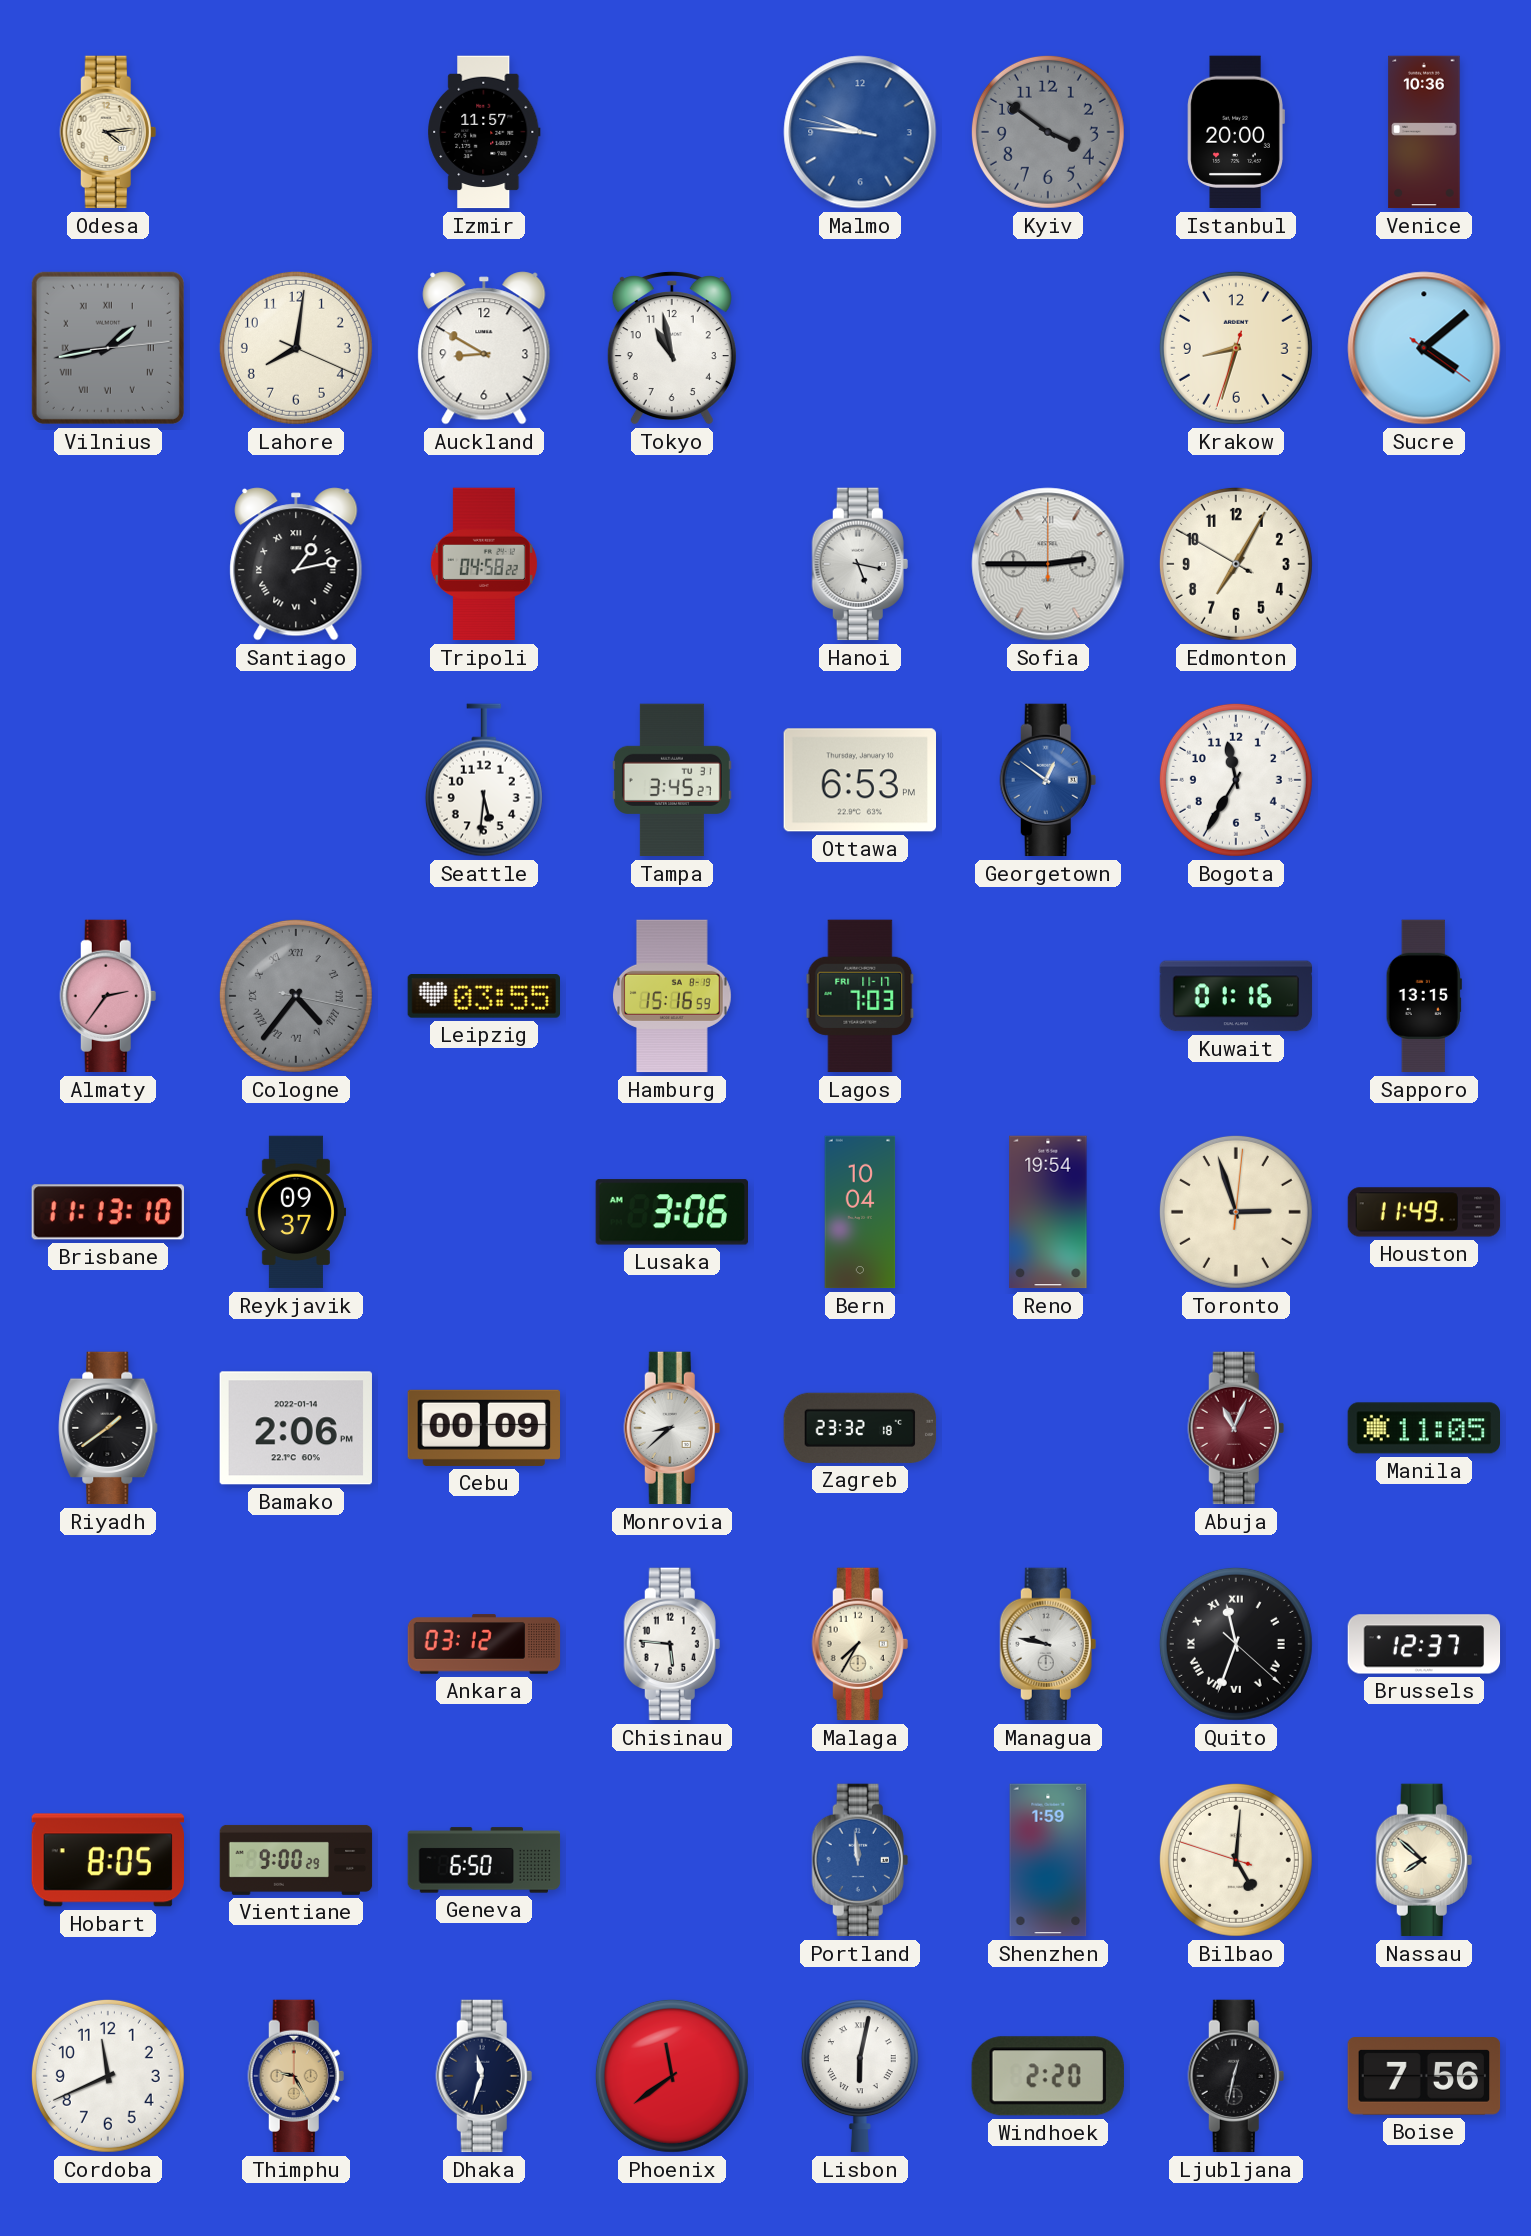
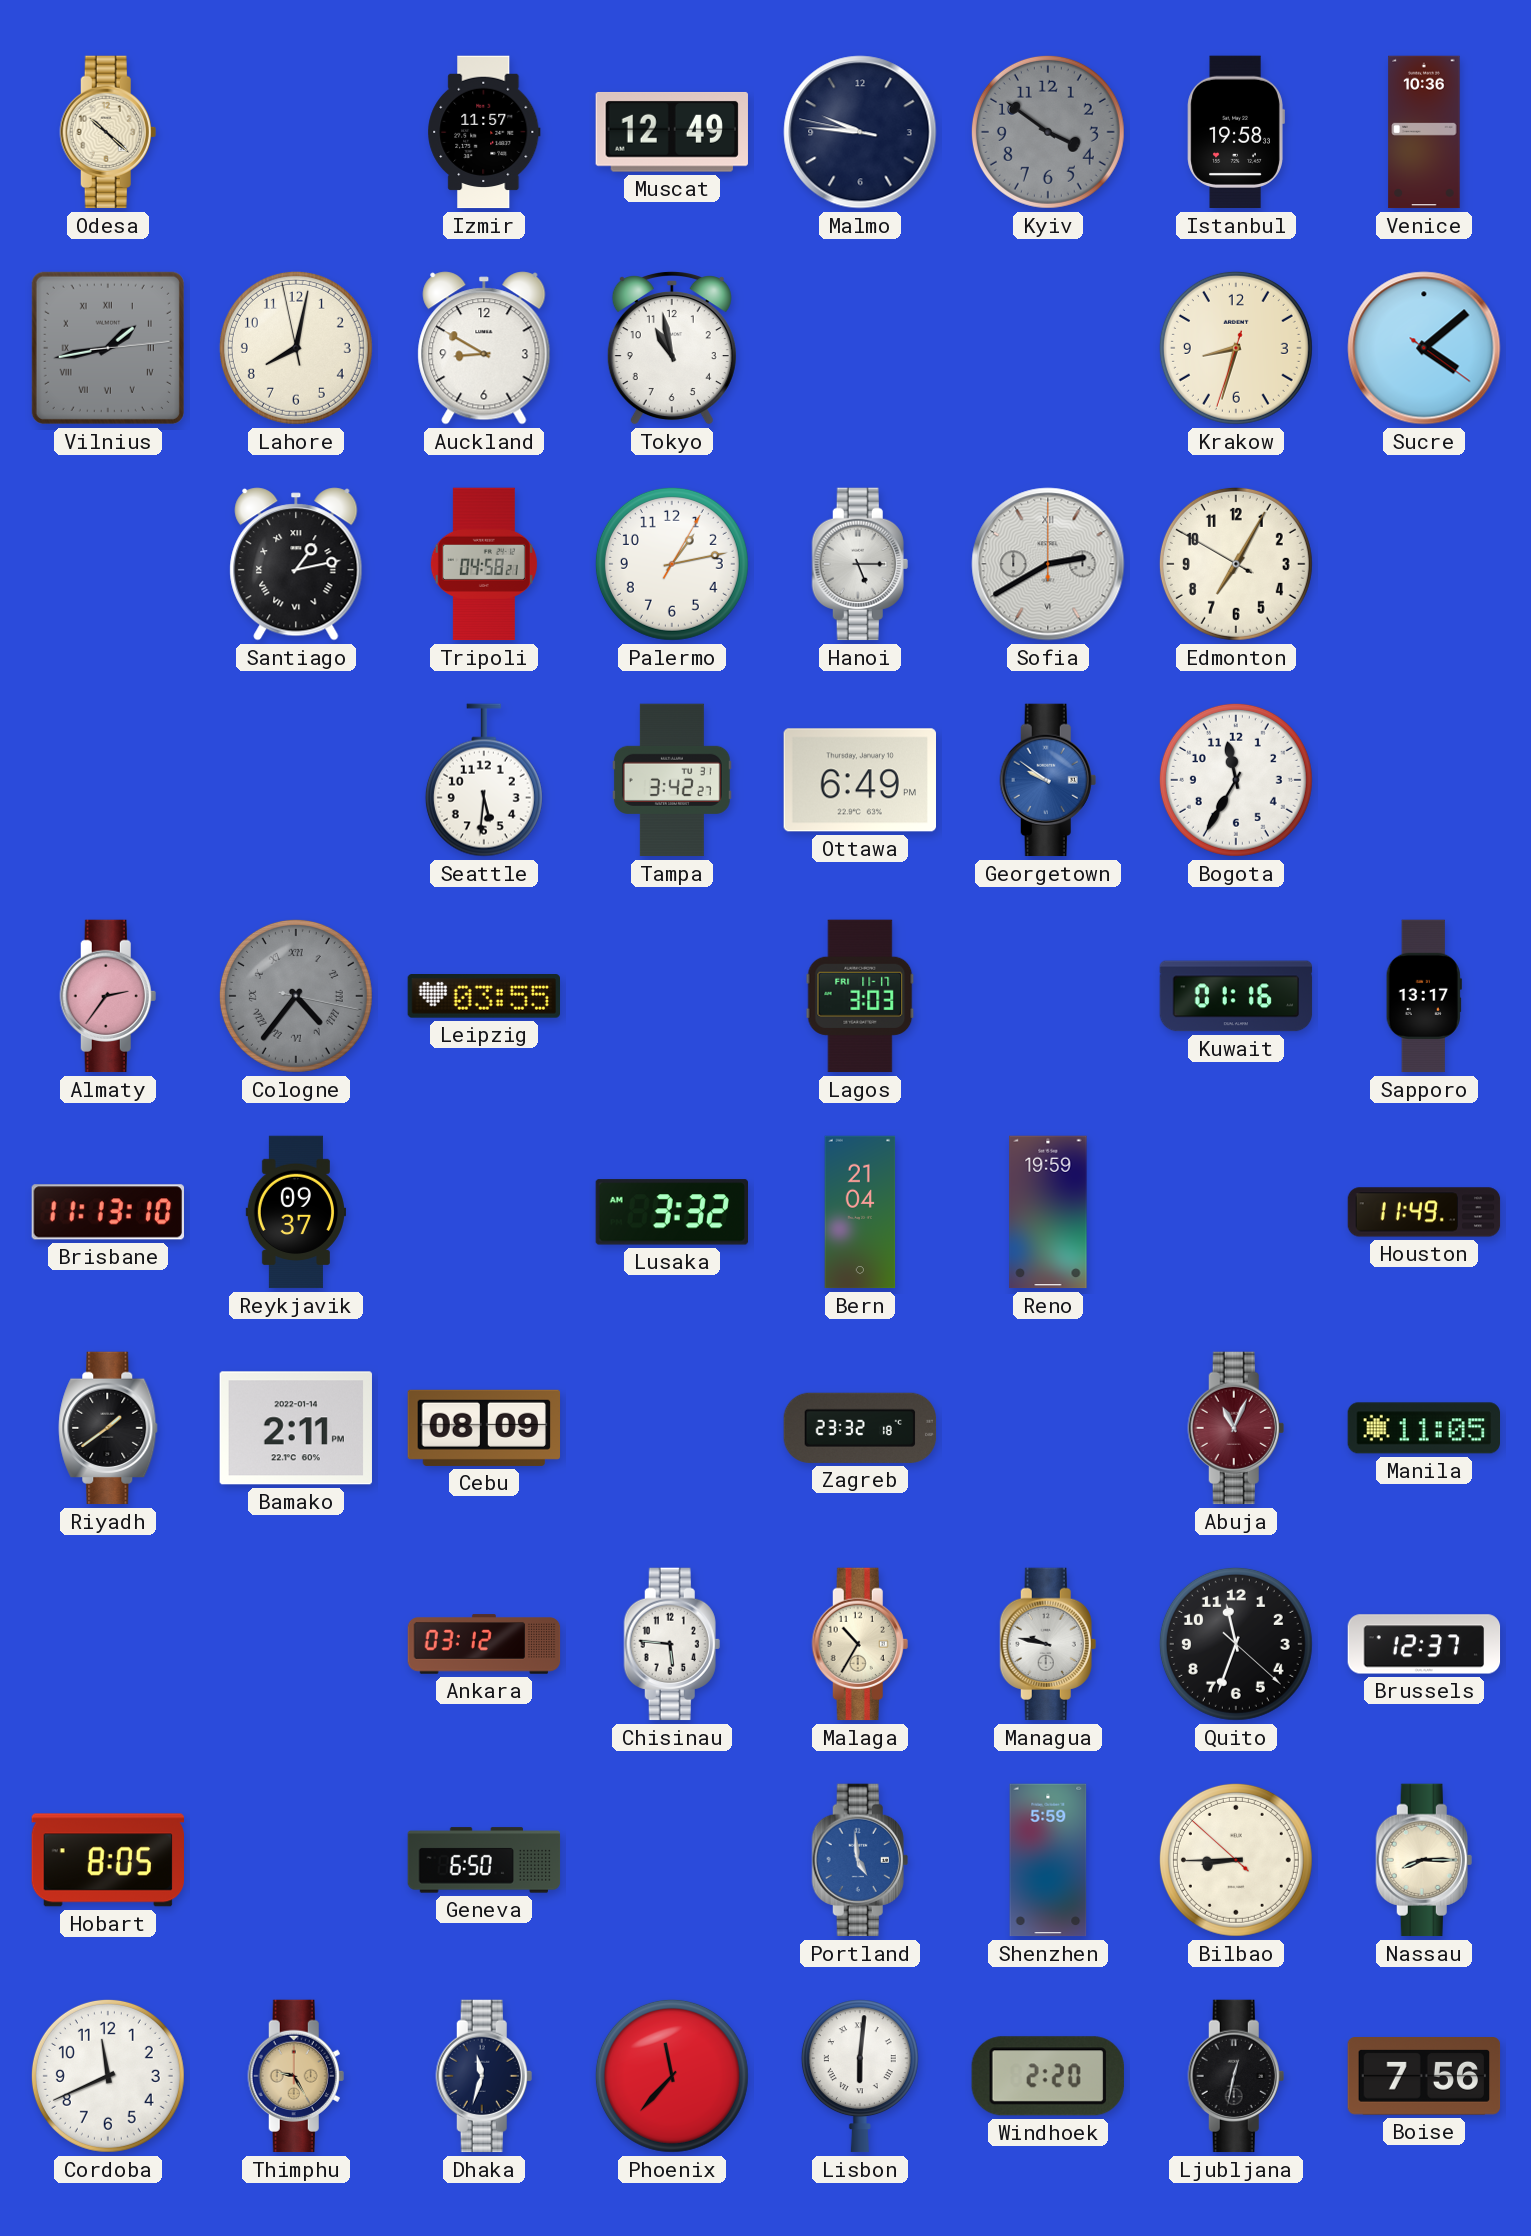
Odesa: 4:14 -> 10:22
Muscat: none -> 12:49
Malmo dial: blue -> navy
Istanbul: 20:00 -> 19:58
Lahore: 8:01:19 -> 8:01:58
Tripoli: 04:58:22 -> 04:58:21
Palermo: none -> 1:13
Hanoi: 5:17 -> 5:15
Sofia: 2:45 -> 2:40
Tampa: 3:45 -> 3:42
Ottawa: 6:53 -> 6:49
Georgetown: 12:51 -> 9:51
Hamburg: 15:16 -> none
Lagos: 7:03 -> 3:03
Sapporo: 13:15 -> 13:17
Lusaka: 3:06 -> 3:32
Bern: 10:04 -> 21:04
Reno: 19:54 -> 19:59
Toronto: 2:57 -> none
Bamako: 2:06 -> 2:11
Cebu: 00:09 -> 08:09
Monrovia: 8:38 -> none
Malaga: 7:35 -> 10:35
Quito numerals: Roman -> Arabic
Vientiane: 9:00 -> none
Portland: 11:59 -> 4:59
Shenzhen: 1:59 -> 5:59
Bilbao: 5:00 -> 8:44
Nassau: 7:52 -> 8:15
Phoenix: 11:39 -> 11:37
Lisbon: 6:02 -> 6:01
